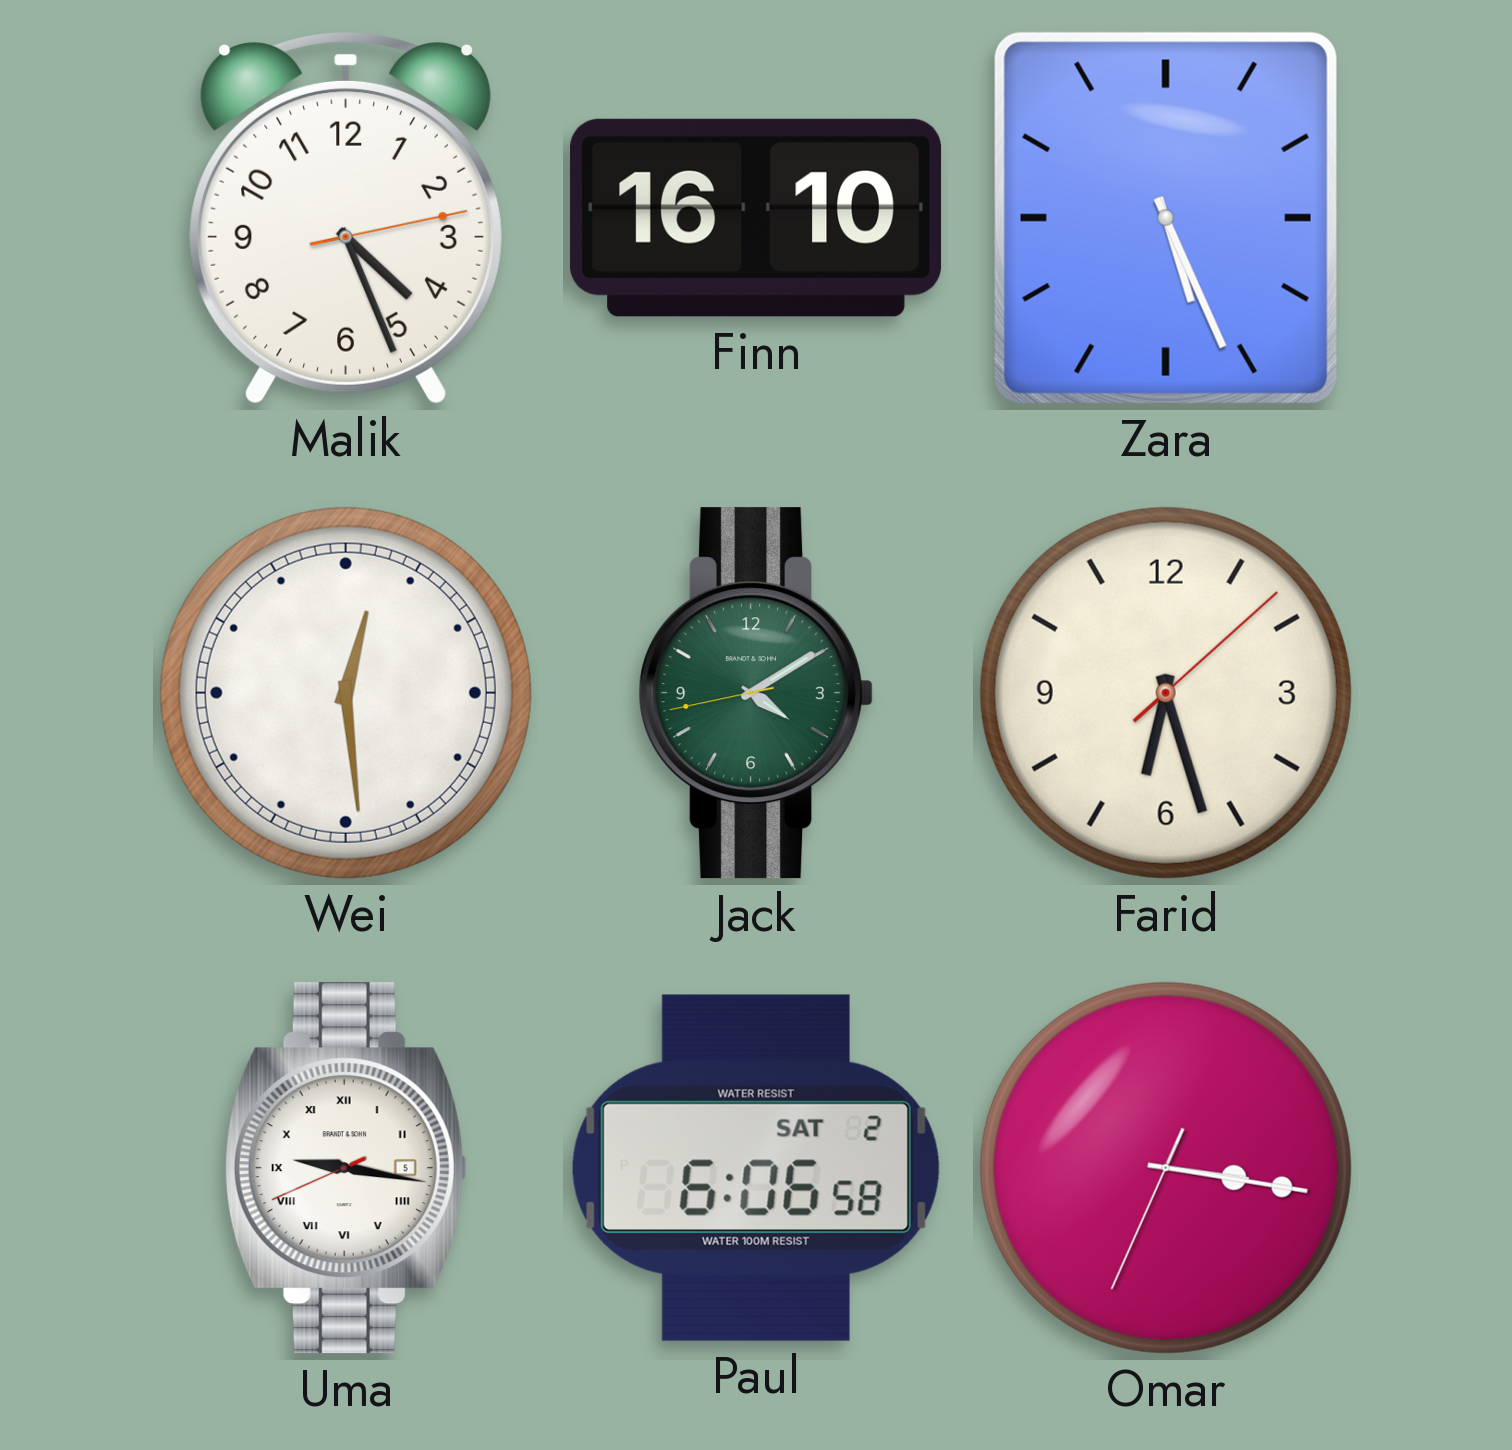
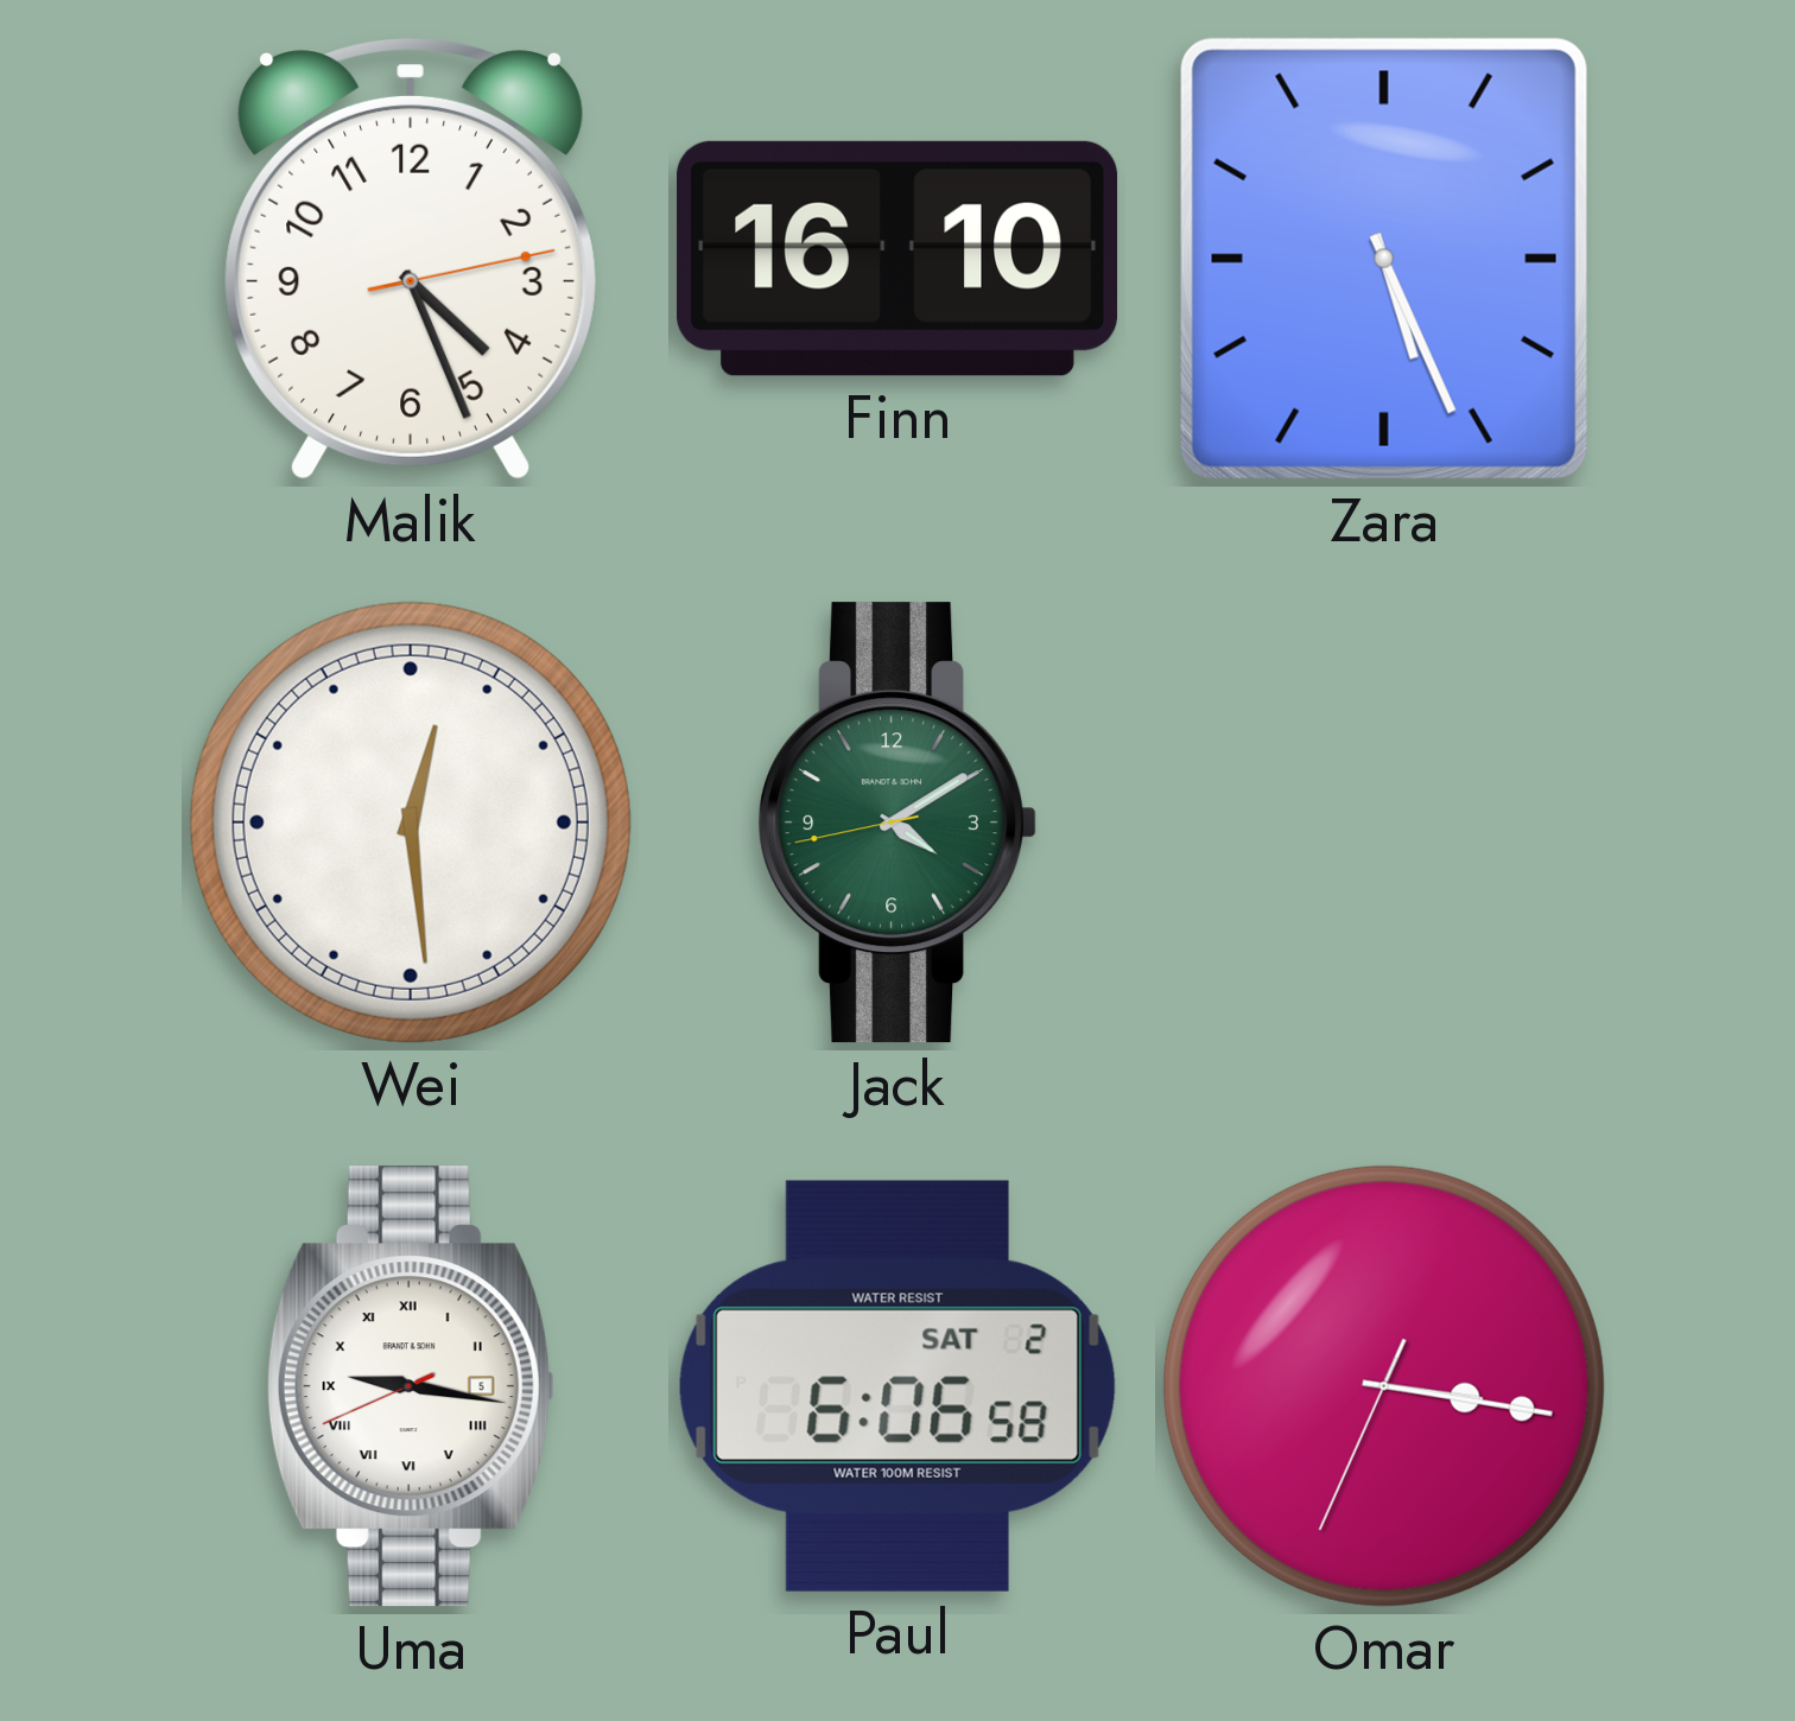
Farid: 6:27 -> none
